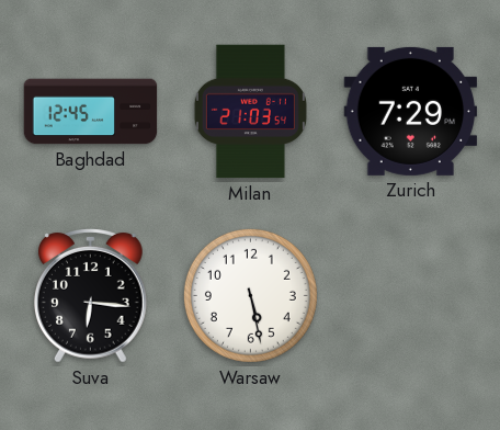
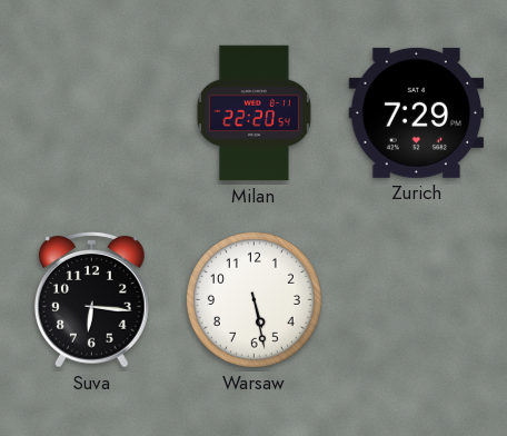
Baghdad: 12:45 -> none
Milan: 21:03 -> 22:20
